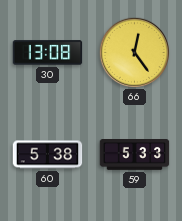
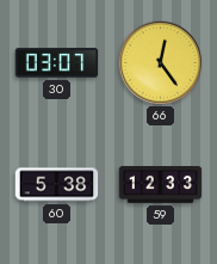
30: 13:08 -> 03:07
59: 5:33 -> 12:33
